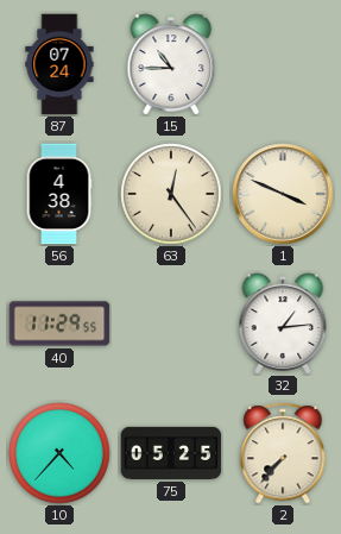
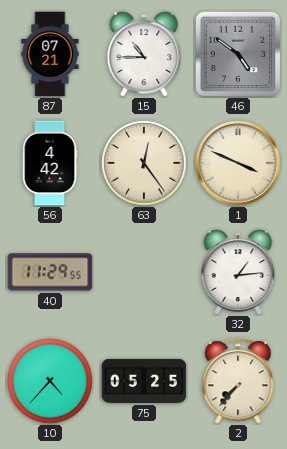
87: 07:24 -> 07:21
46: none -> 4:51
56: 4:38 -> 4:42
